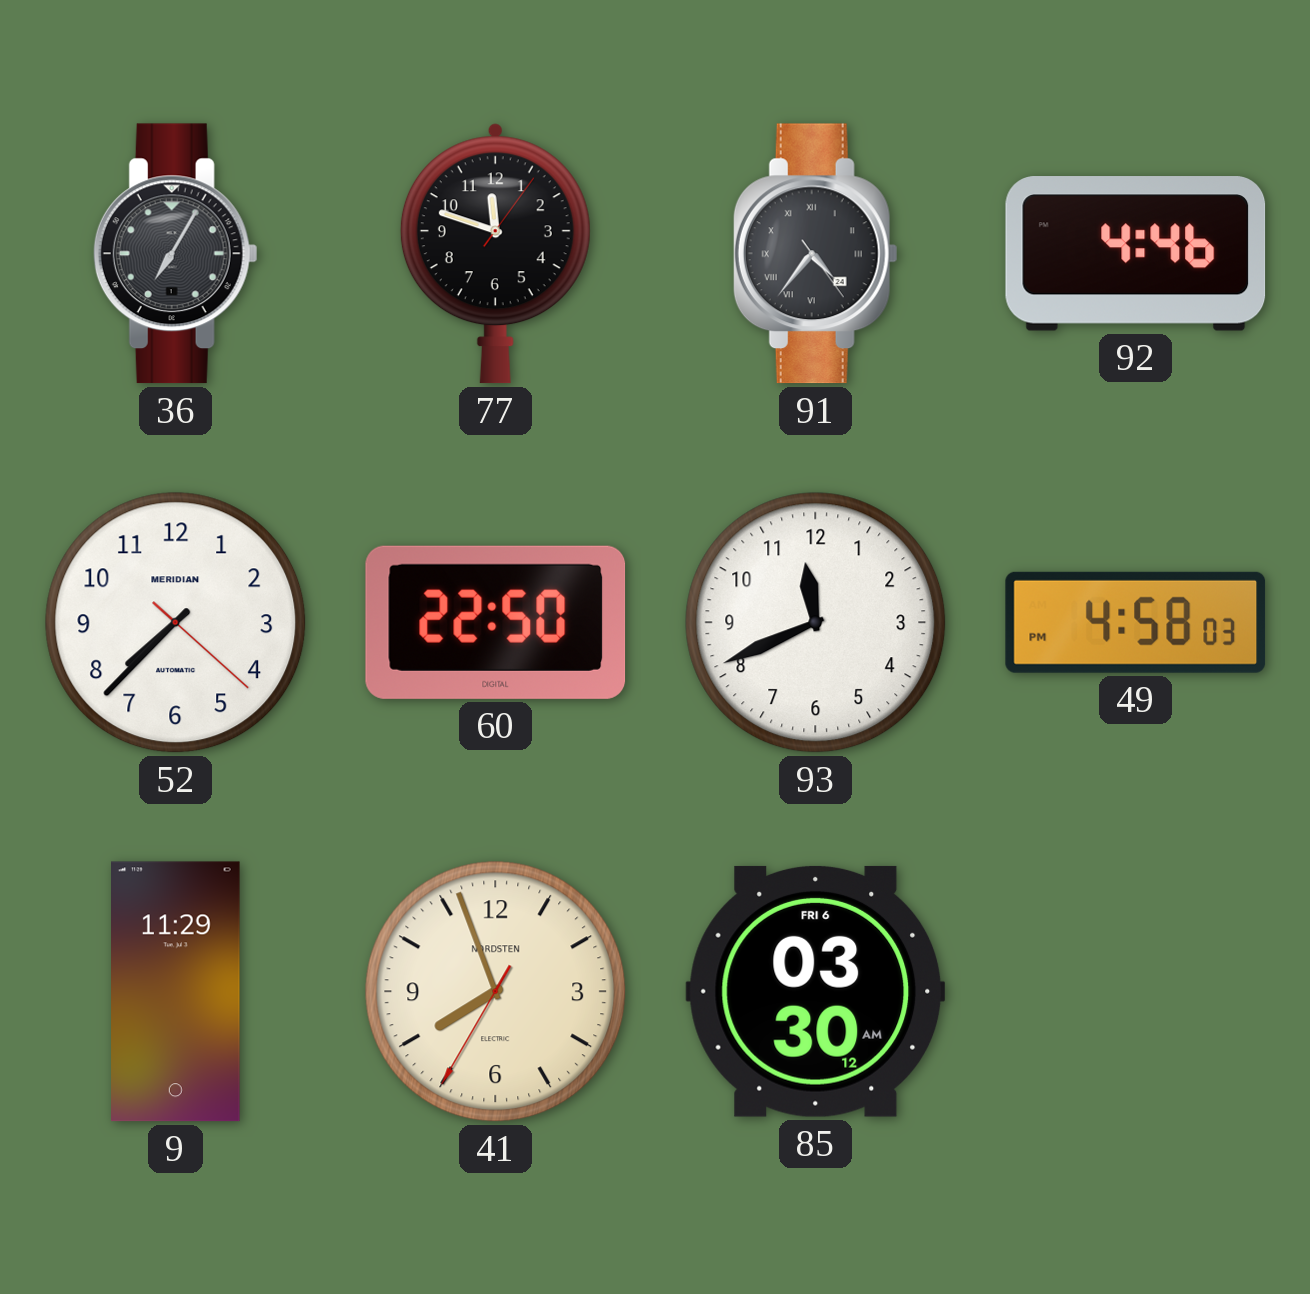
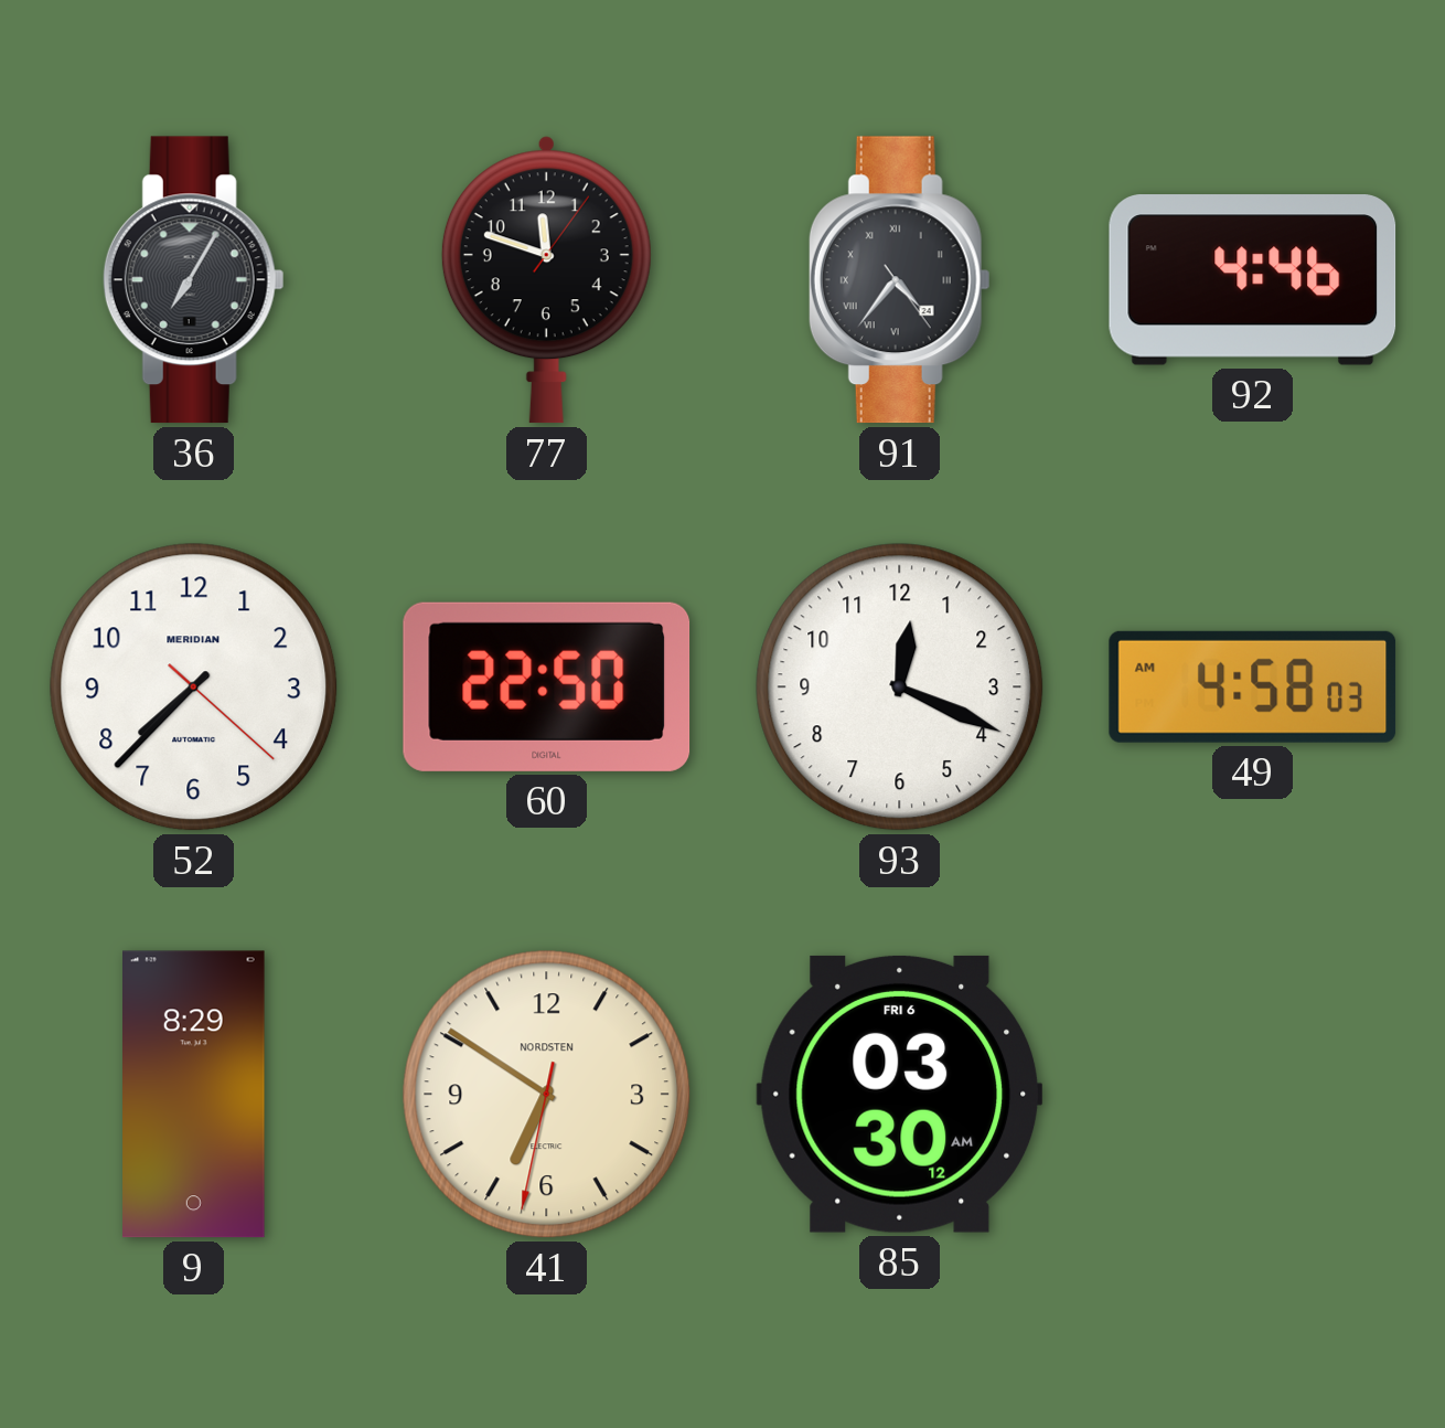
93: 11:41 -> 12:19
49: 4:58:03 PM -> 4:58:03 AM
9: 11:29 -> 8:29
41: 7:56 -> 6:50
